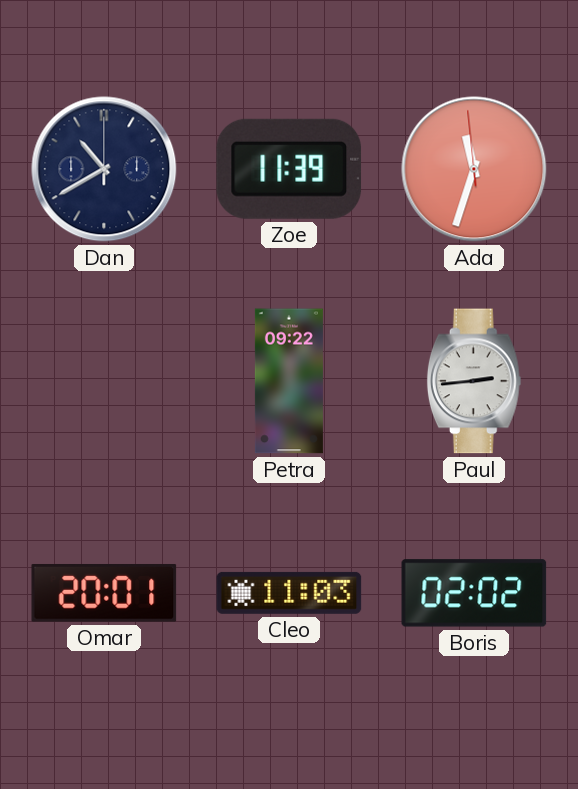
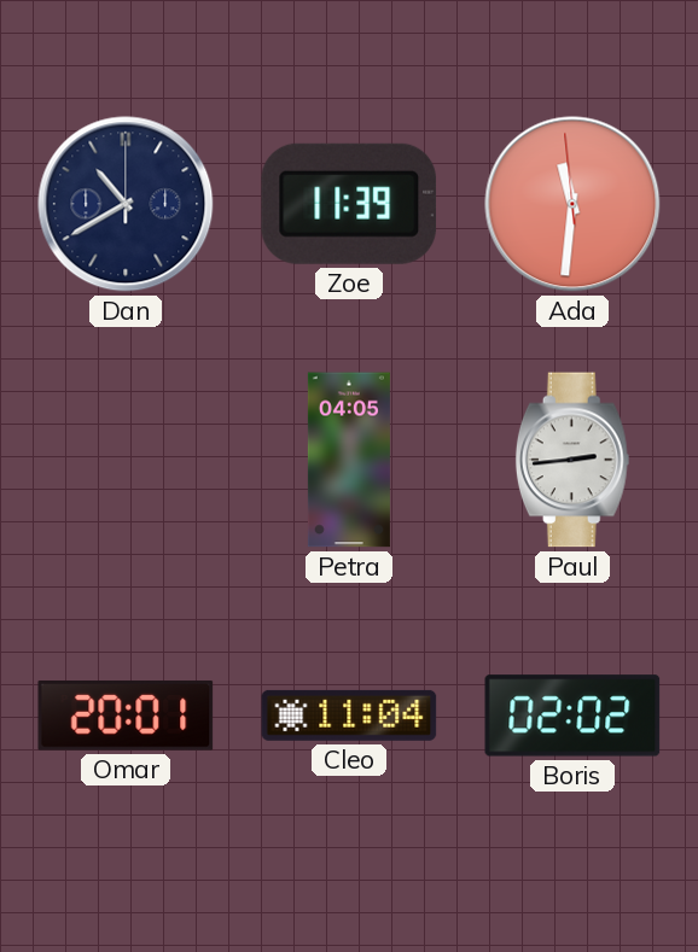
Ada: 11:32 -> 11:30
Petra: 09:22 -> 04:05
Cleo: 11:03 -> 11:04
